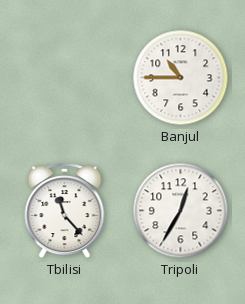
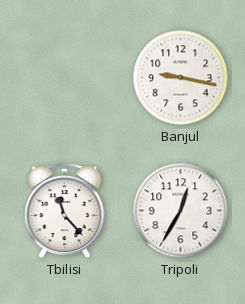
Banjul: 10:45 -> 9:17
